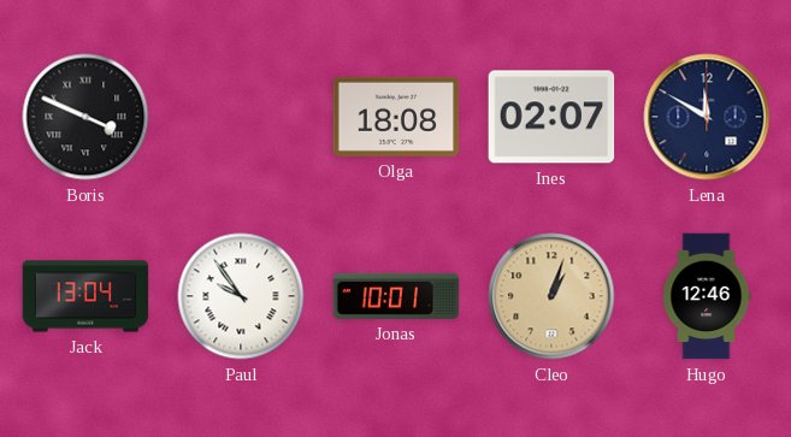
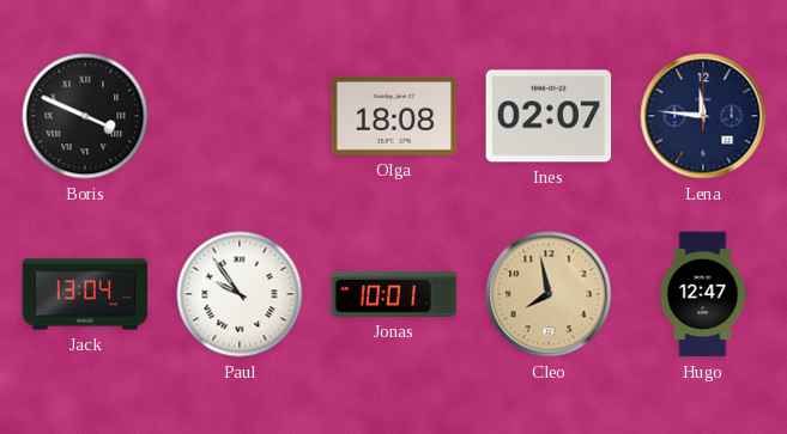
Lena: 11:50 -> 11:46
Cleo: 1:03 -> 7:58
Hugo: 12:46 -> 12:47
